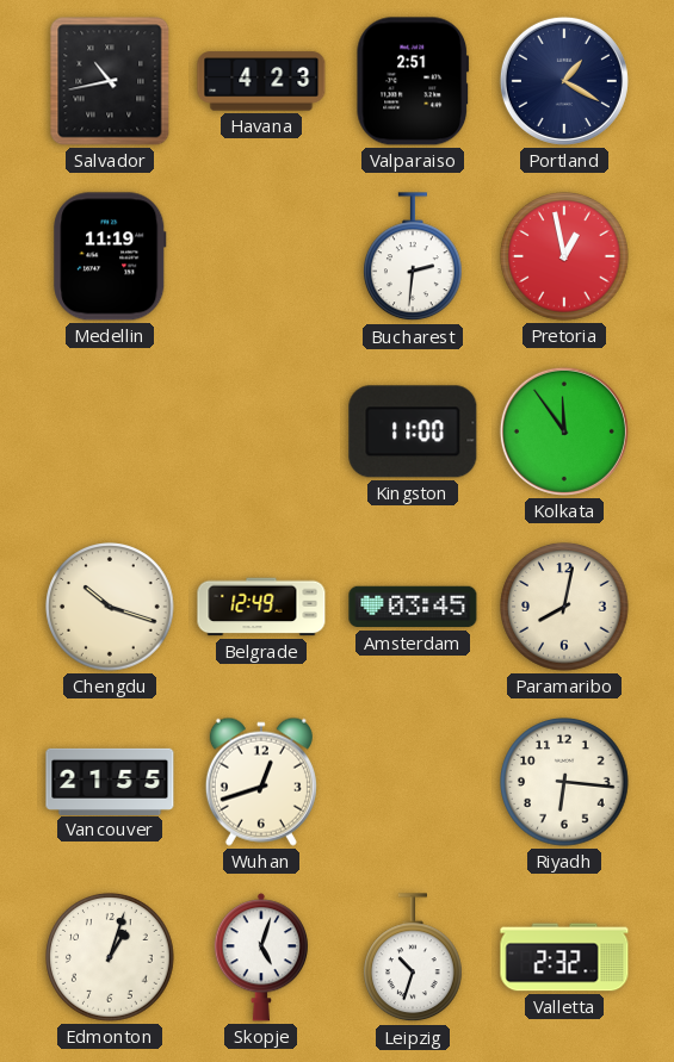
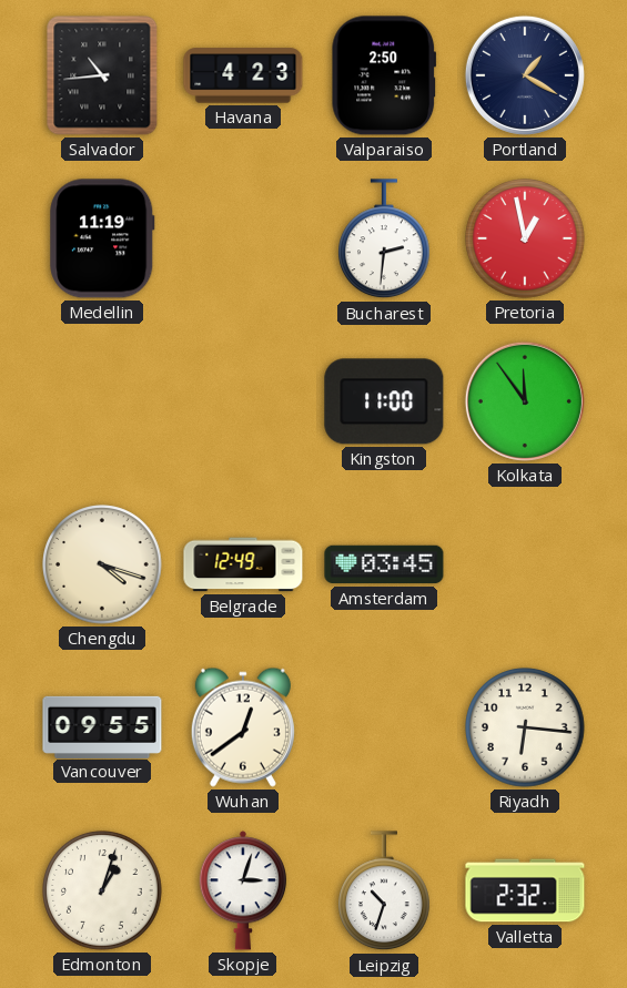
Salvador: 10:43 -> 10:44
Valparaiso: 2:51 -> 2:50
Chengdu: 10:18 -> 4:18
Paramaribo: 8:02 -> none
Vancouver: 21:55 -> 09:55
Wuhan: 12:42 -> 12:39
Skopje: 5:03 -> 3:03
